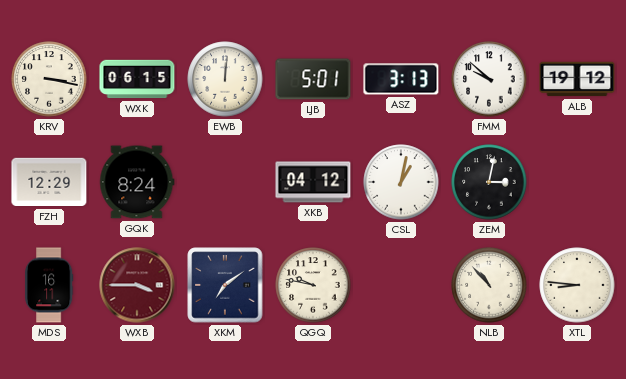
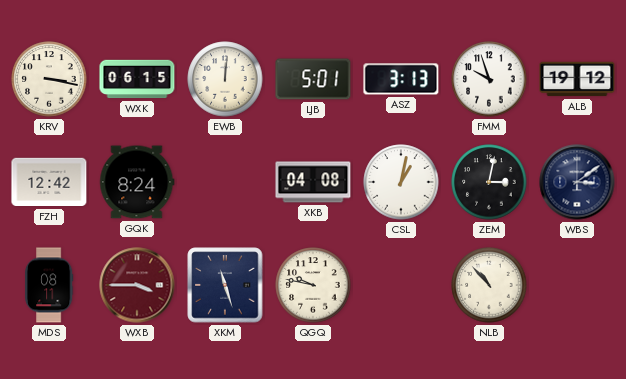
FMM: 9:52 -> 9:57
FZH: 12:29 -> 12:42
XKB: 04:12 -> 04:08
WBS: none -> 3:09
MDS: 16:11 -> 08:11
XKM: 7:09 -> 11:27
XTL: 8:46 -> none
